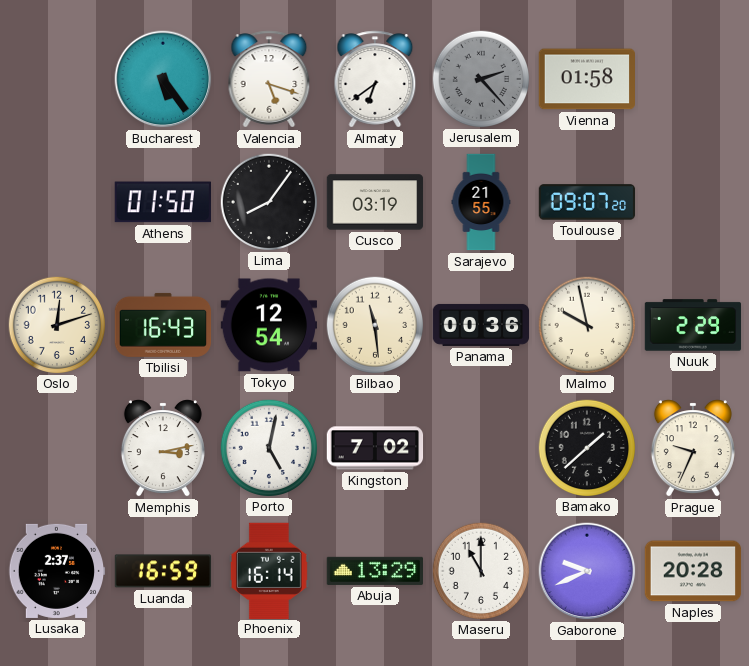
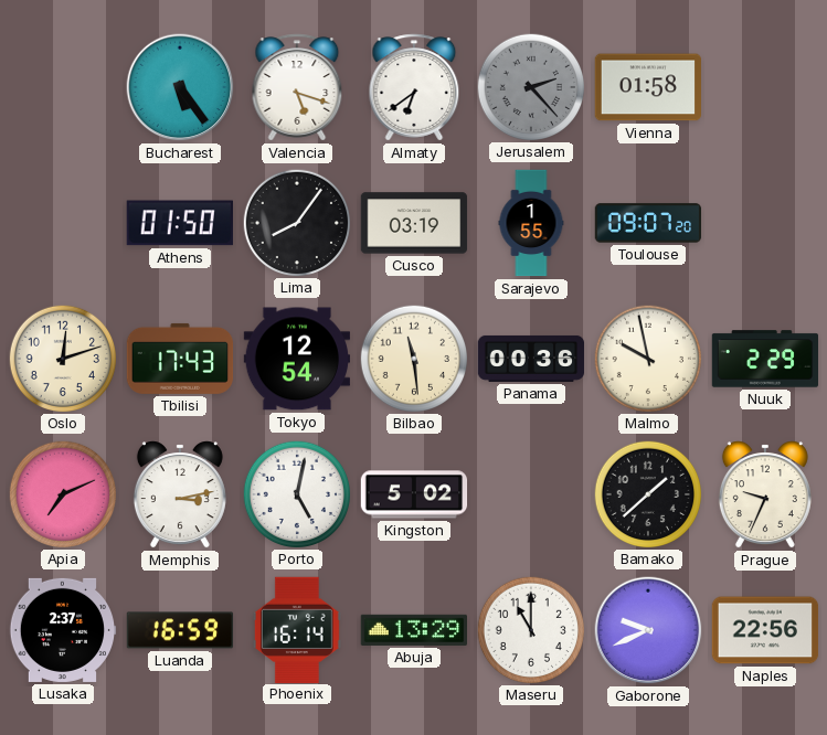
Sarajevo: 21:55 -> 1:55
Tbilisi: 16:43 -> 17:43
Apia: none -> 7:11
Kingston: 7:02 -> 5:02
Naples: 20:28 -> 22:56
